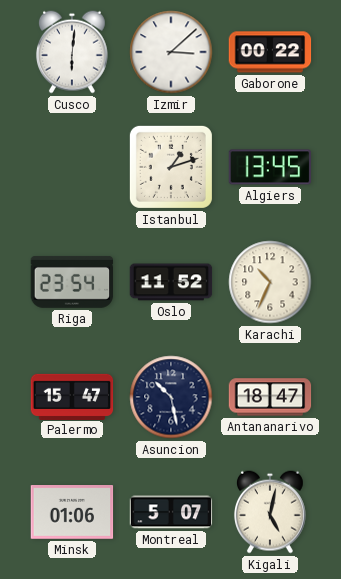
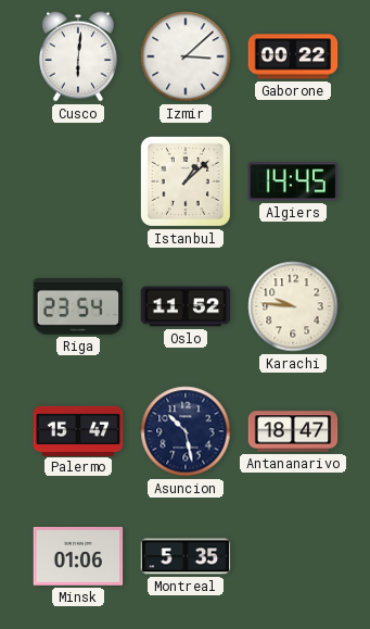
Istanbul: 1:12 -> 1:08
Algiers: 13:45 -> 14:45
Karachi: 10:34 -> 9:46
Montreal: 5:07 -> 5:35
Kigali: 5:02 -> none
